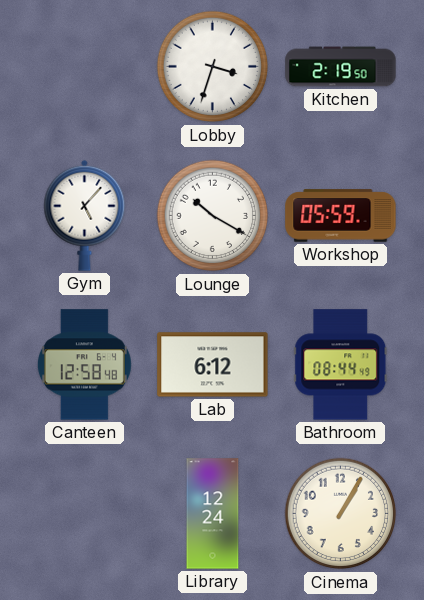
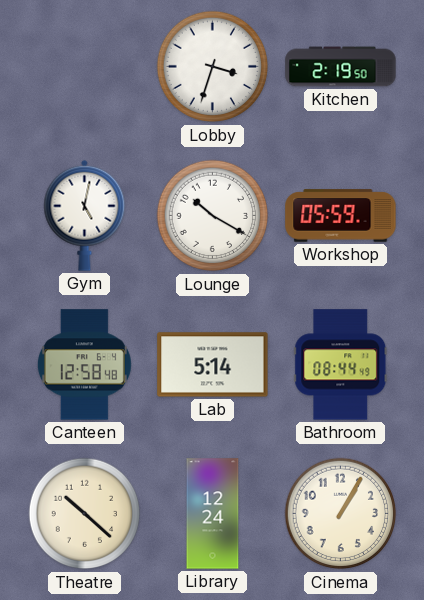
Gym: 5:07 -> 5:02
Lab: 6:12 -> 5:14
Theatre: none -> 10:22
